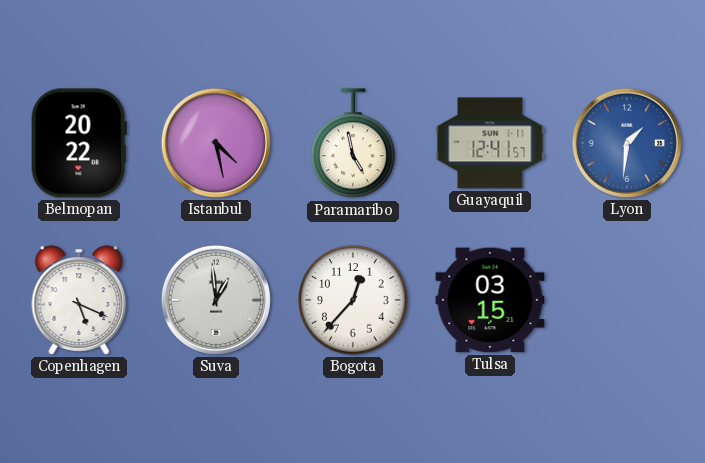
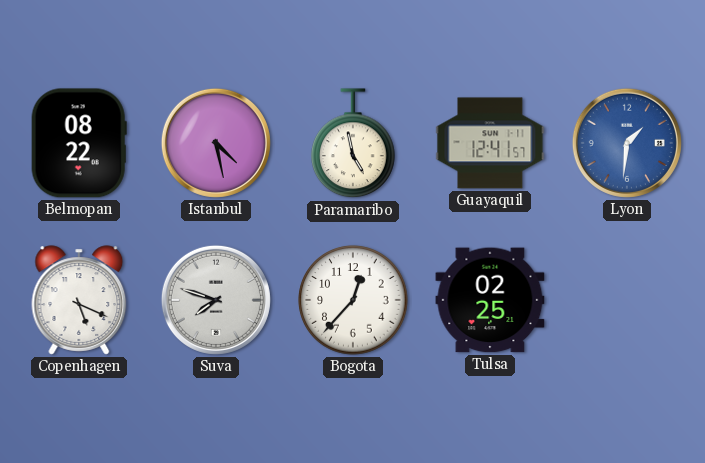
Belmopan: 20:22 -> 08:22
Suva: 12:59 -> 7:48
Tulsa: 03:15 -> 02:25
